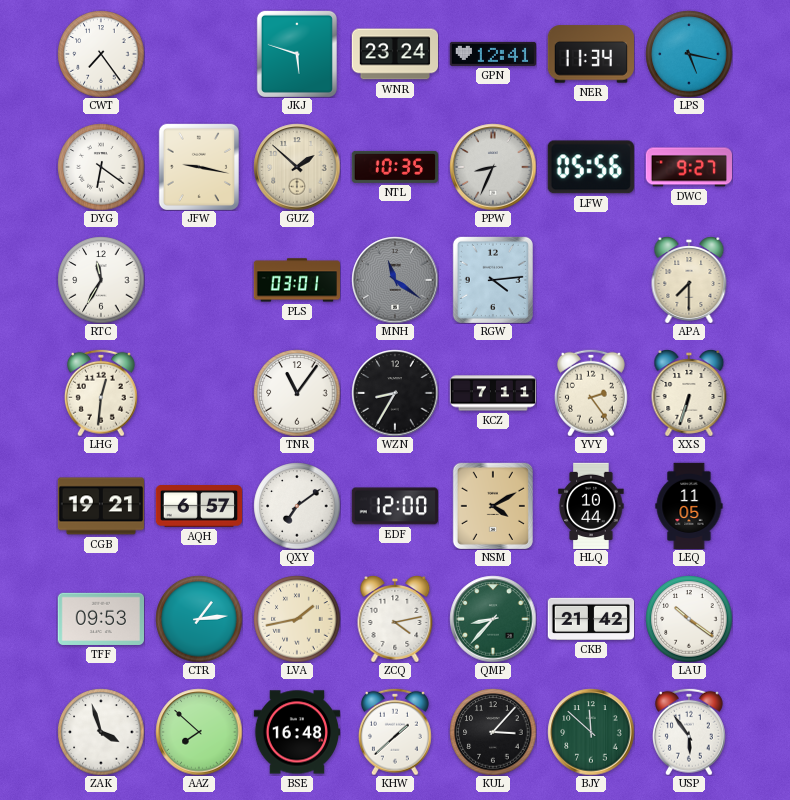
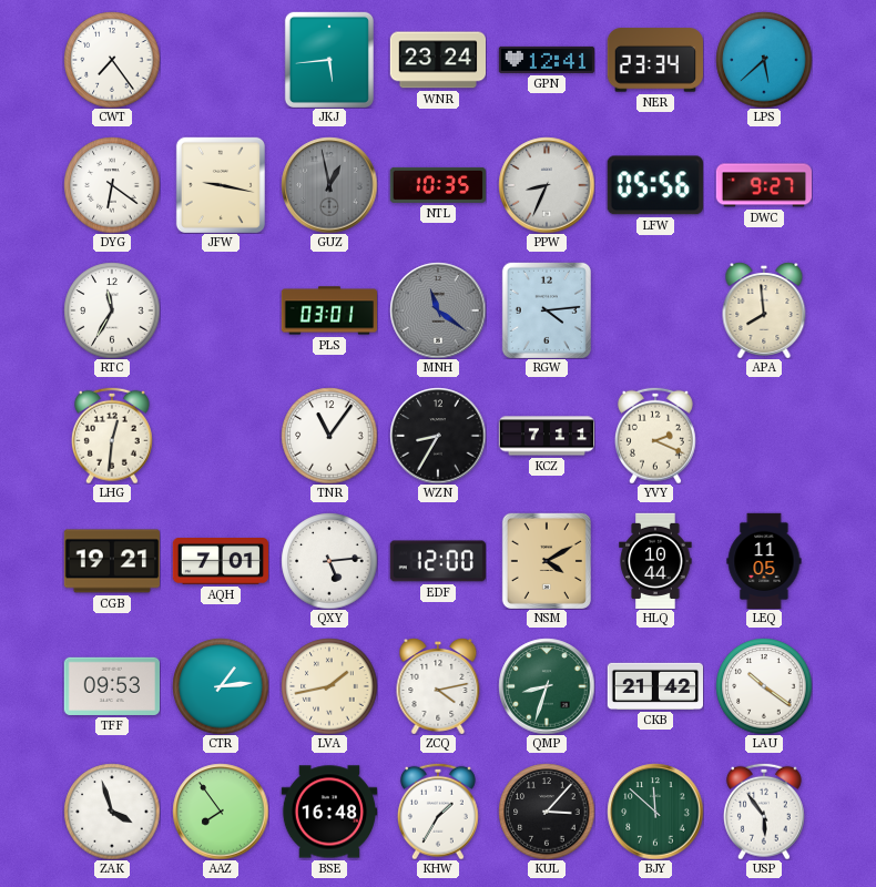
JKJ: 5:48 -> 5:44
NER: 11:34 -> 23:34
LPS: 5:17 -> 5:38
GUZ: 1:52 -> 12:58
GUZ dial: cream -> grey
APA: 7:30 -> 7:59
YVY: 2:24 -> 2:19
XXS: 6:33 -> none
AQH: 6:57 -> 7:01
QXY: 7:09 -> 5:14
QMP: 8:37 -> 8:33
AAZ: 7:52 -> 7:54
KHW: 1:38 -> 1:35
